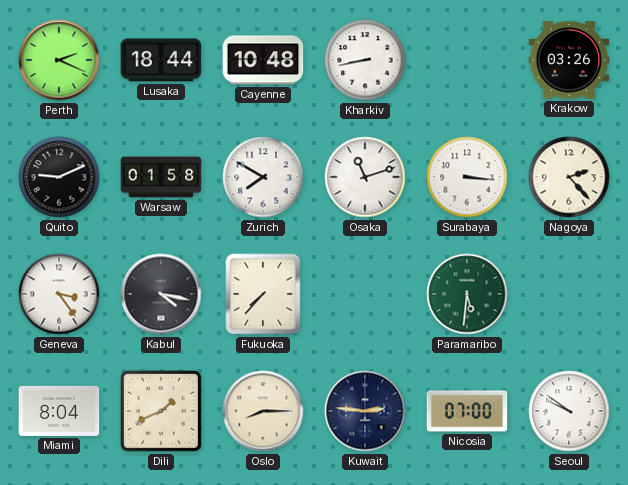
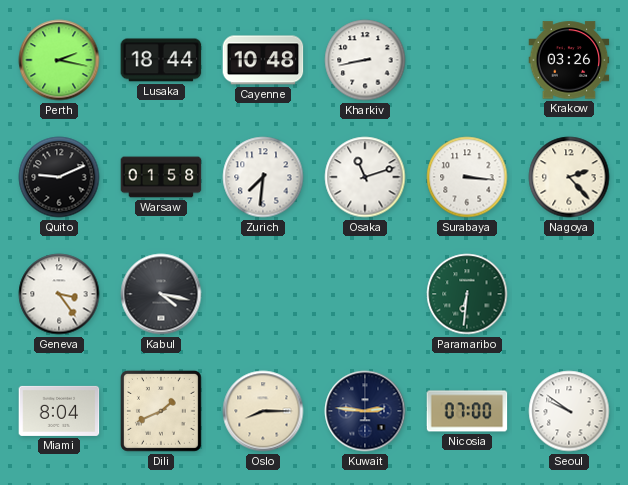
Perth: 2:19 -> 2:17
Zurich: 7:50 -> 7:31
Fukuoka: 7:37 -> none
Paramaribo: 5:31 -> 6:31
